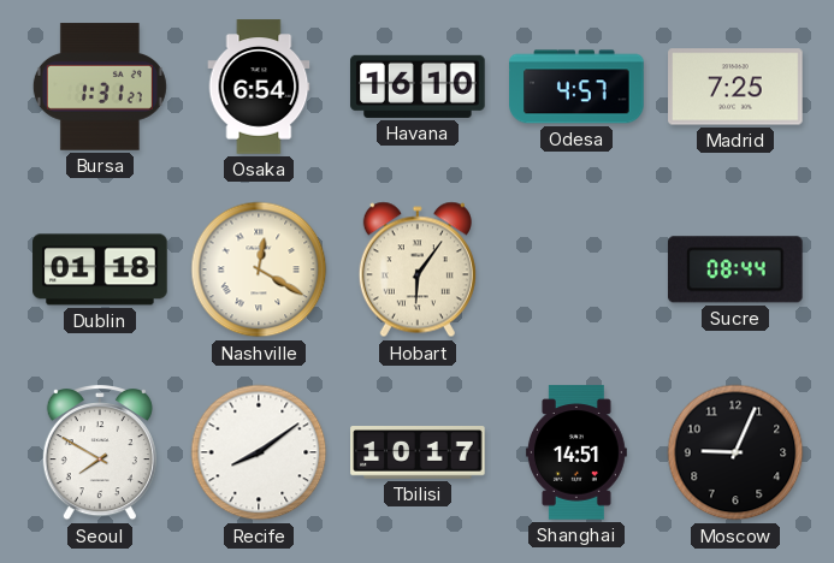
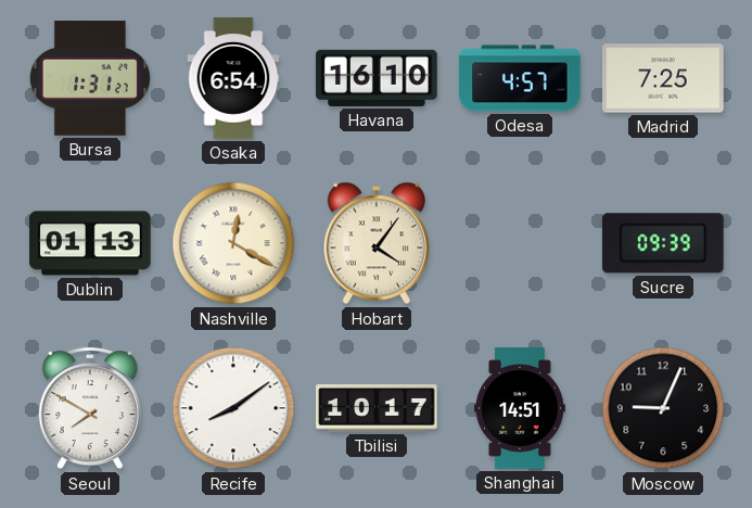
Dublin: 01:18 -> 01:13
Hobart: 6:06 -> 4:06
Sucre: 08:44 -> 09:39
